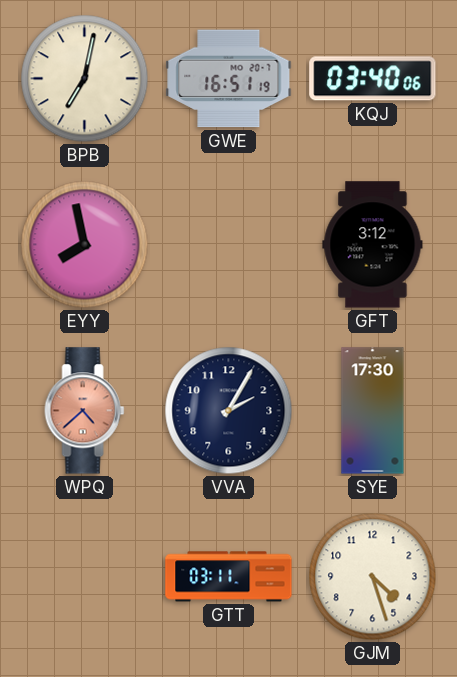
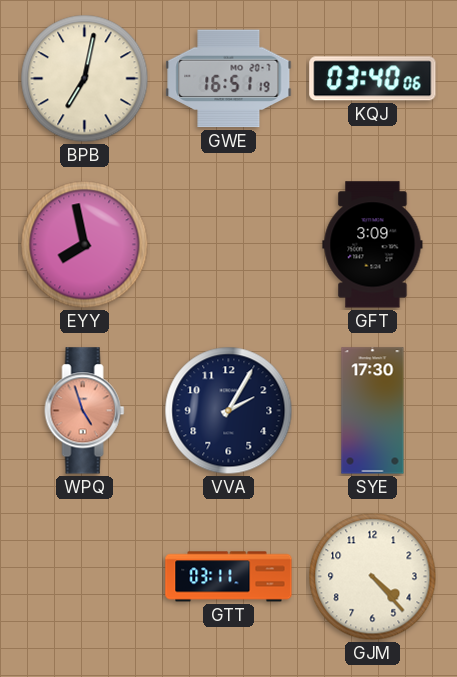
GFT: 3:12 -> 3:09
WPQ: 4:38 -> 4:57
GJM: 4:27 -> 4:23
